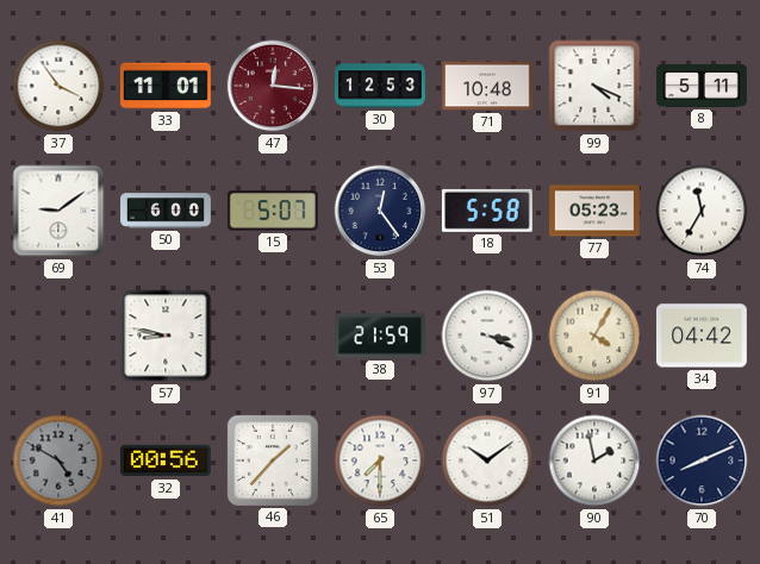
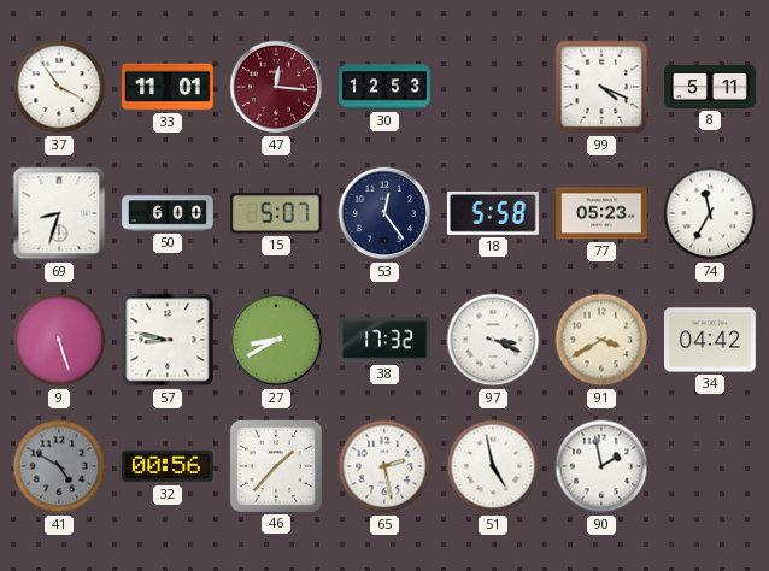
71: 10:48 -> none
69: 9:09 -> 8:33
9: none -> 5:27
27: none -> 8:40
38: 21:59 -> 17:32
91: 4:05 -> 3:40
65: 7:30 -> 2:28
51: 10:09 -> 4:58
70: 8:11 -> none
